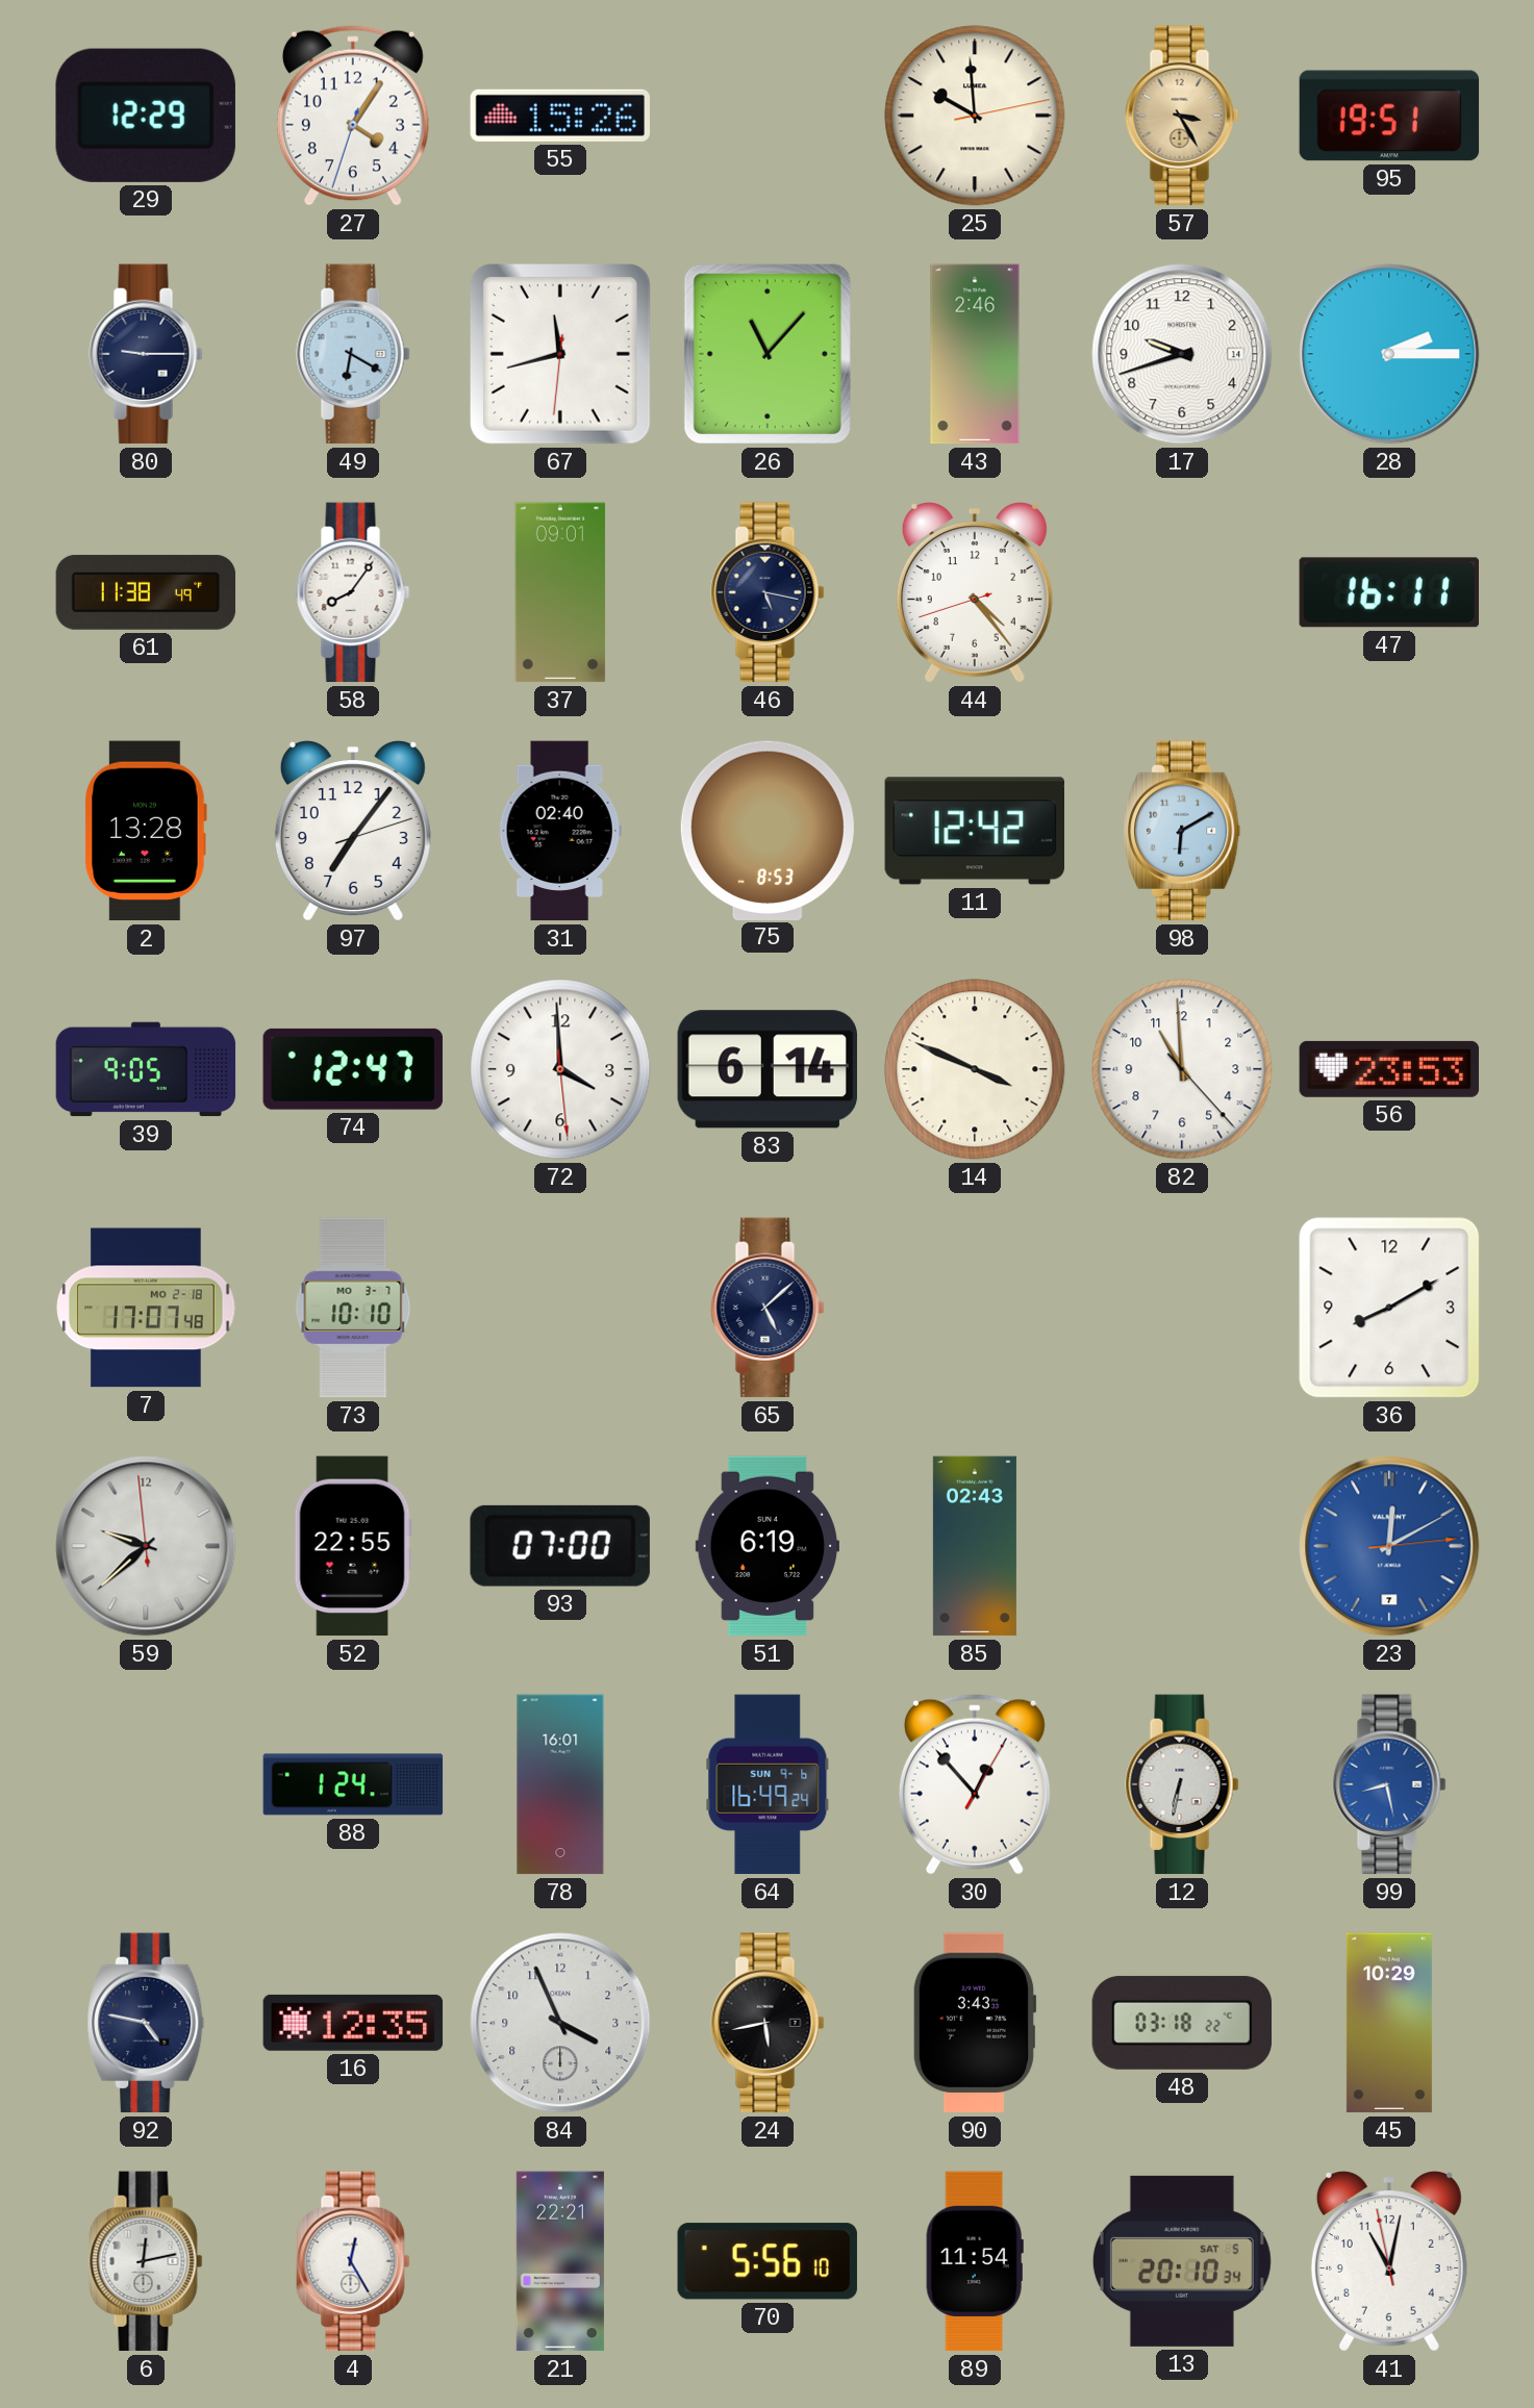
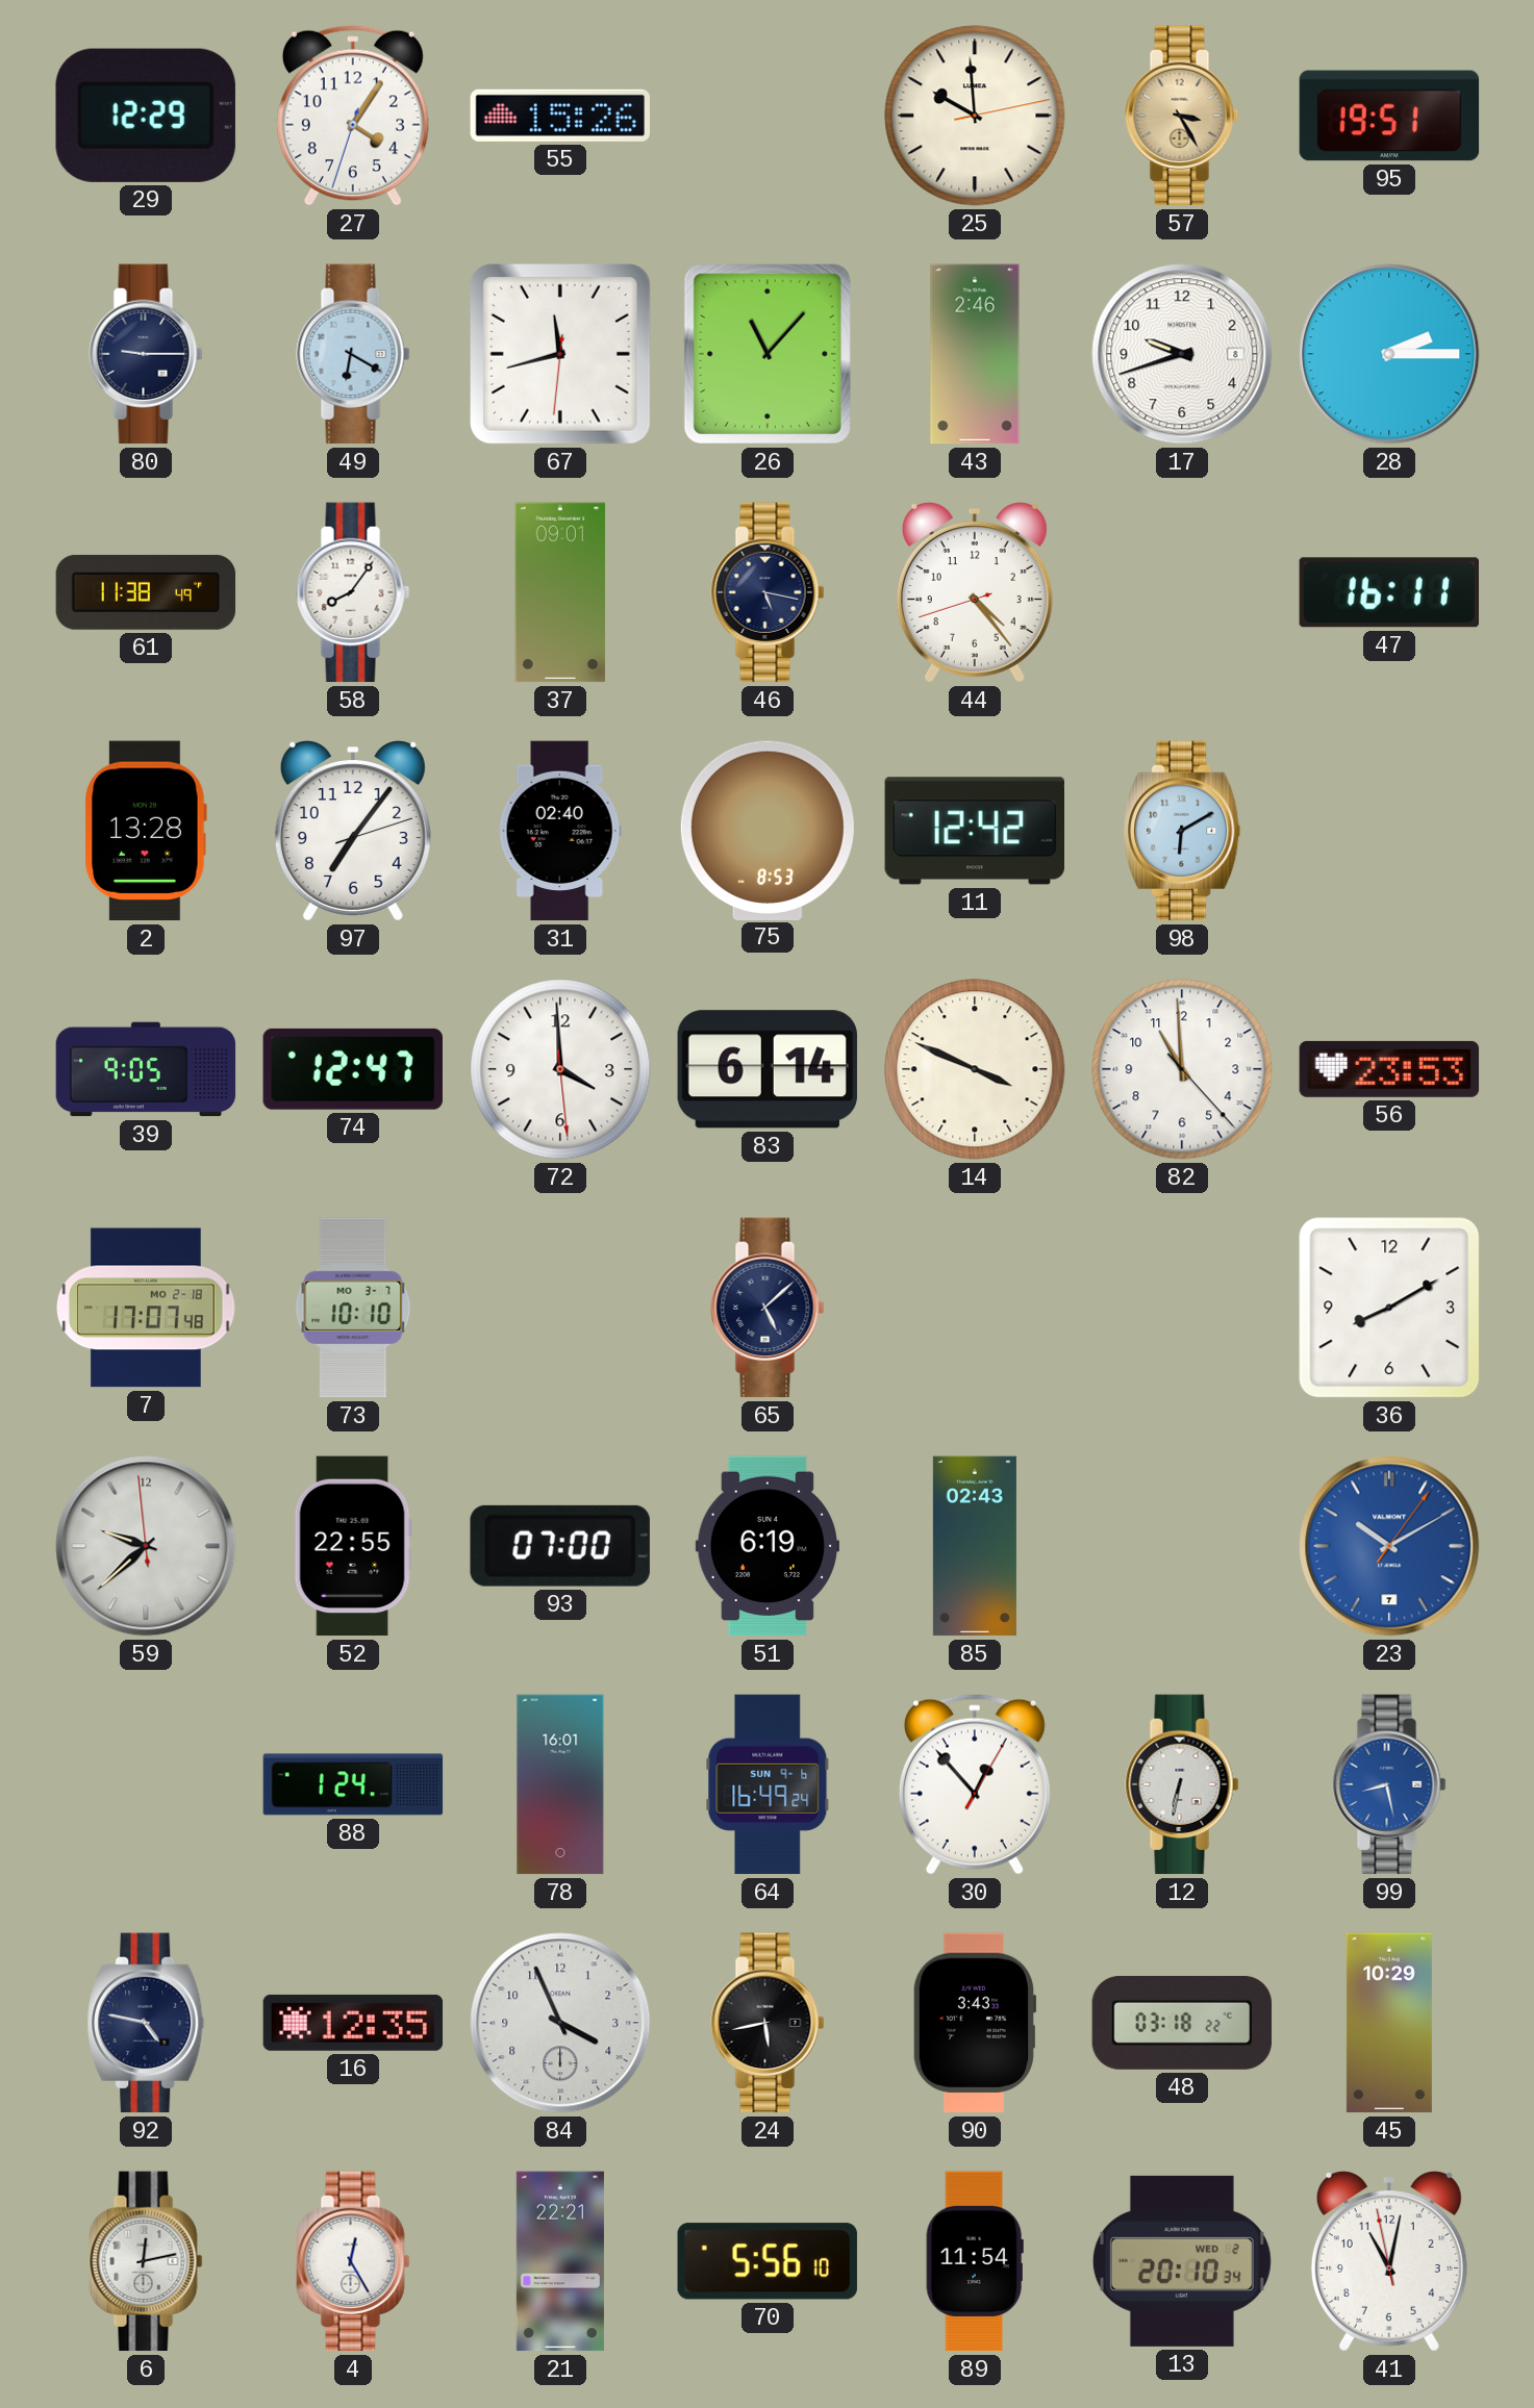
17 date: 14 -> 8
23: 12:10 -> 10:10
13 date: SAT 5 -> WED 2
